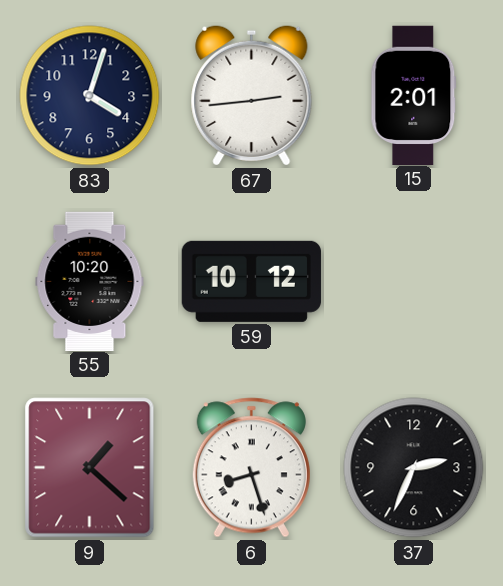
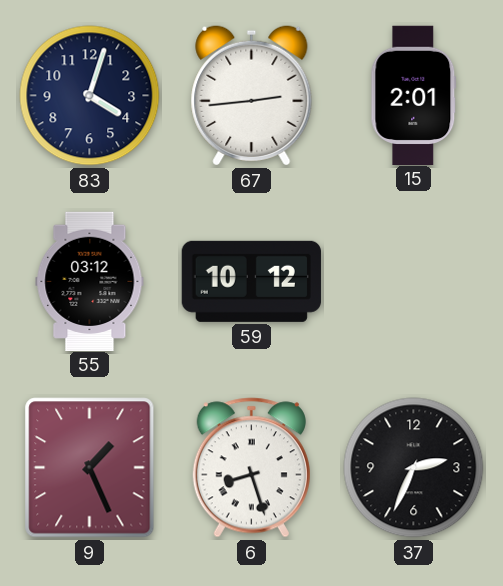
55: 10:20 -> 03:12
9: 1:22 -> 1:26
